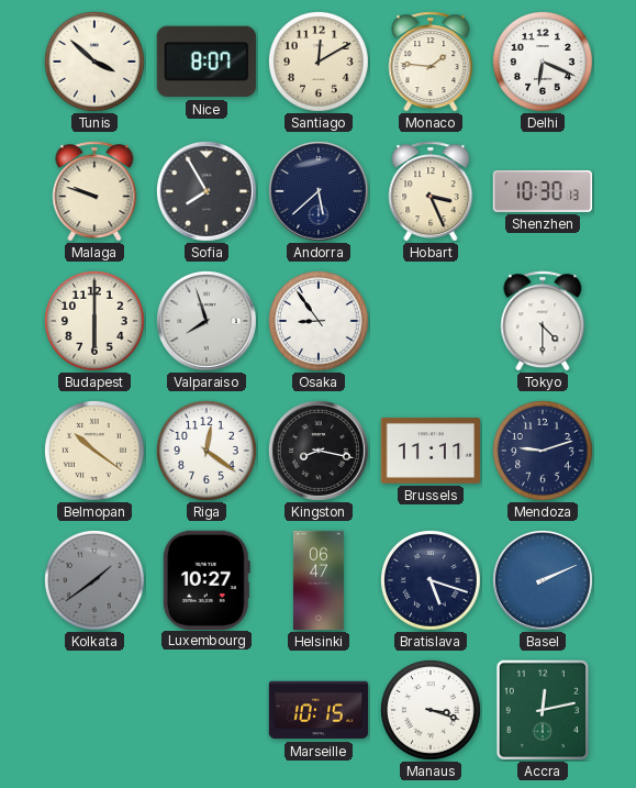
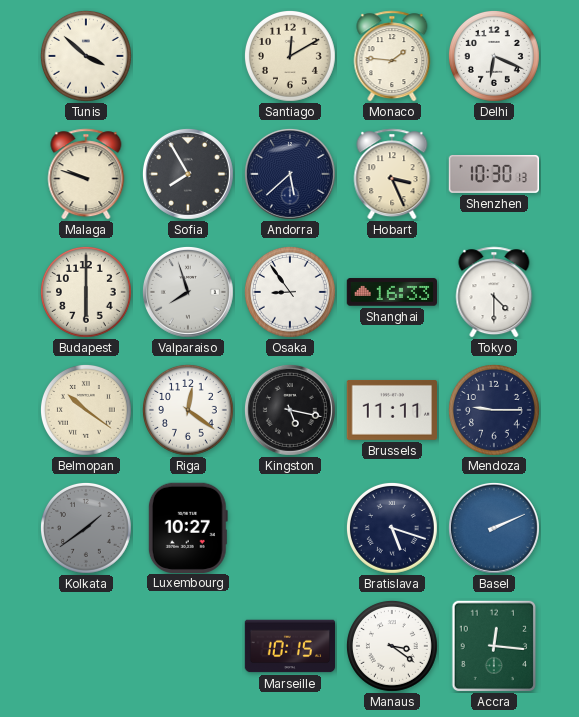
Nice: 8:07 -> none
Shanghai: none -> 16:33
Kingston: 8:17 -> 5:17
Mendoza: 9:12 -> 9:15
Helsinki: 06:47 -> none
Manaus: 3:18 -> 3:21
Accra: 12:13 -> 12:16
